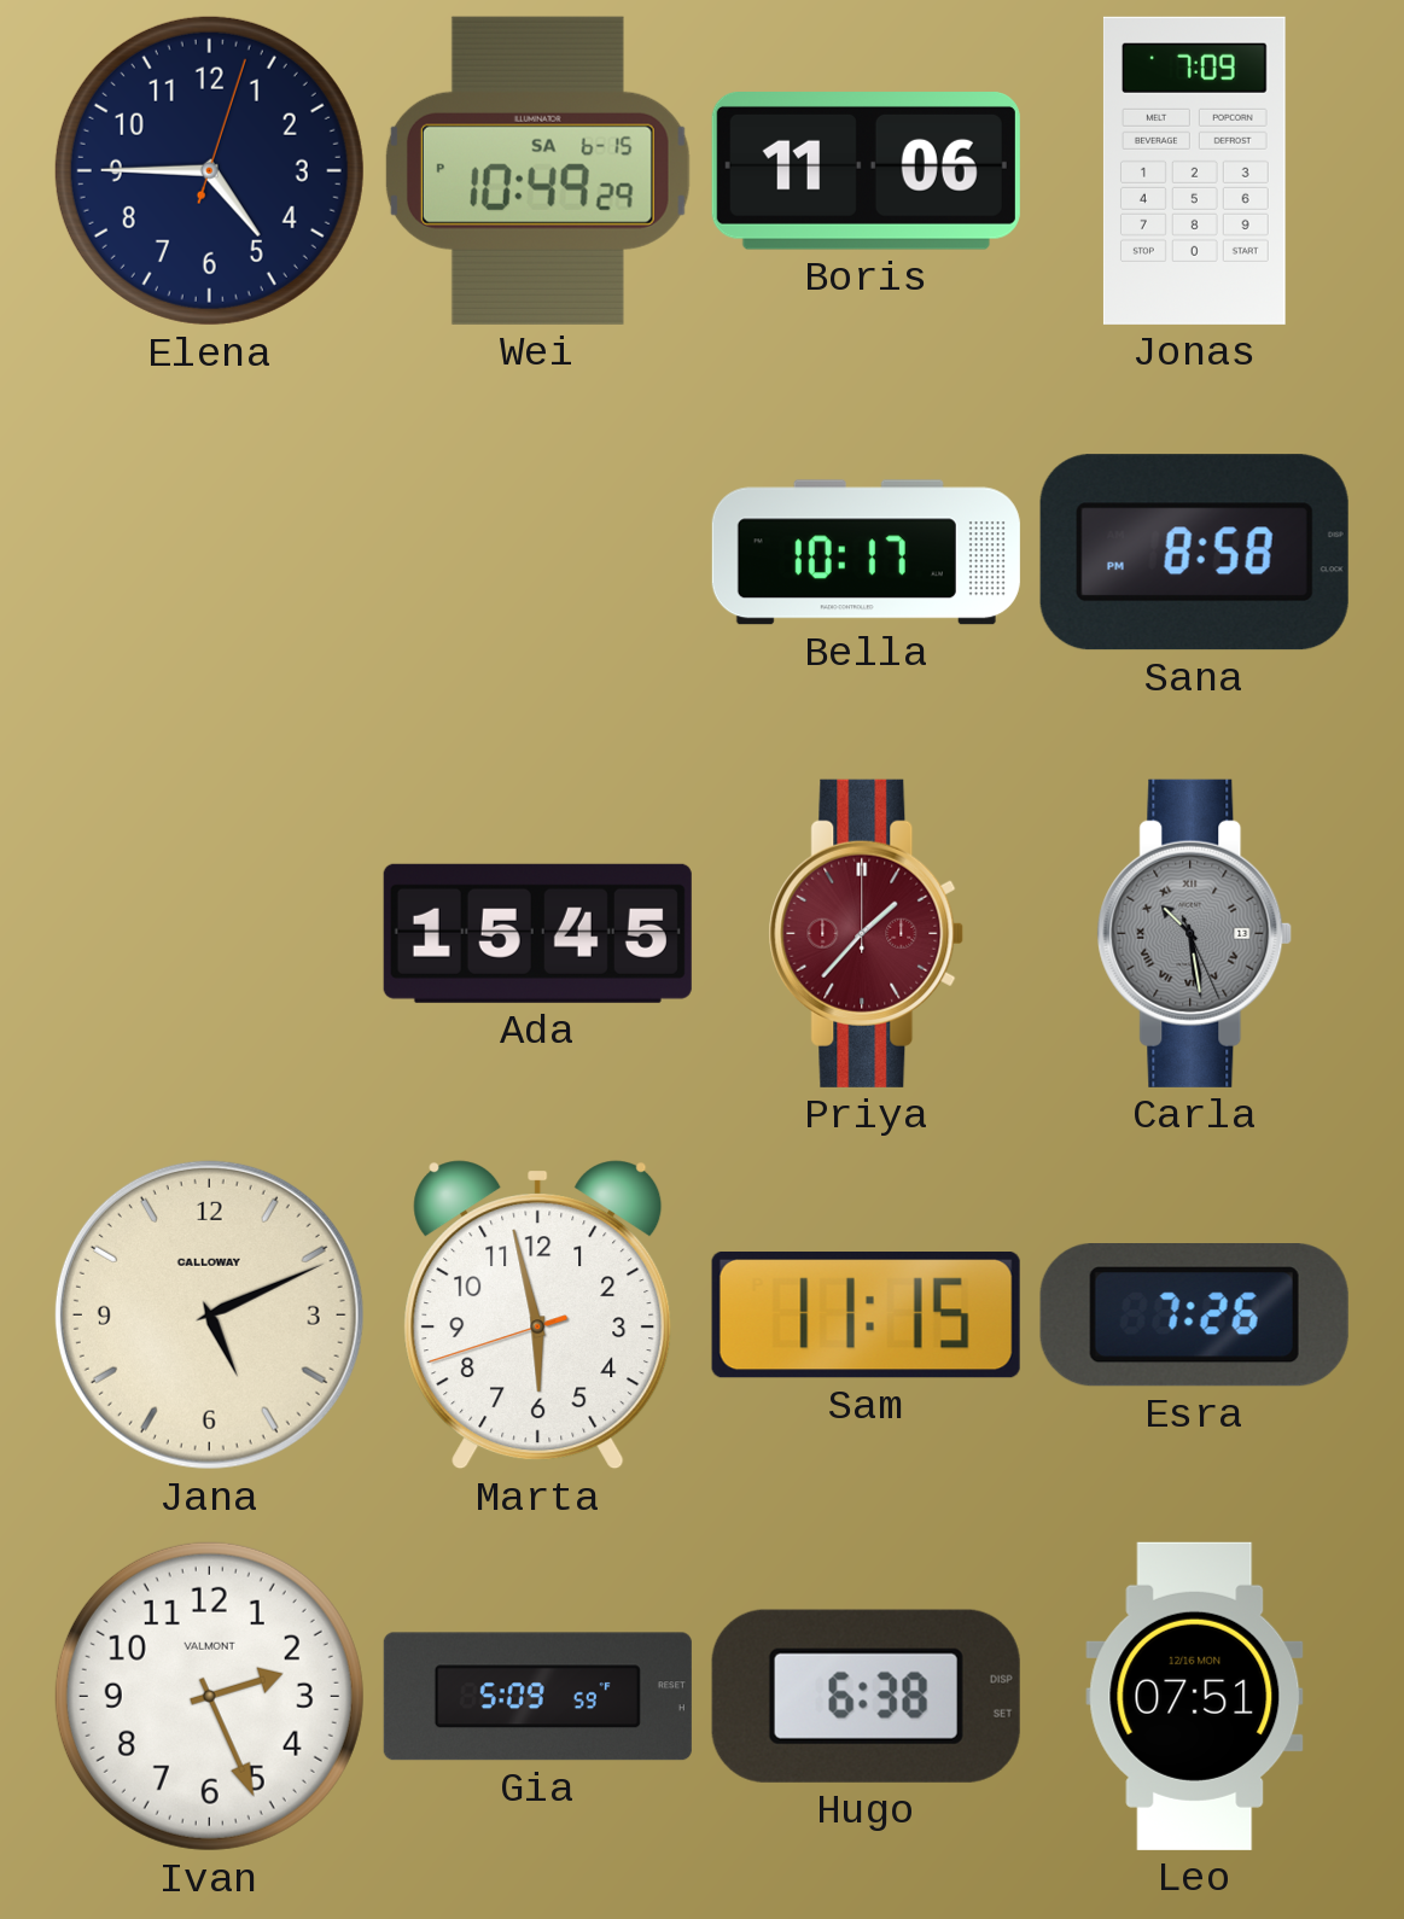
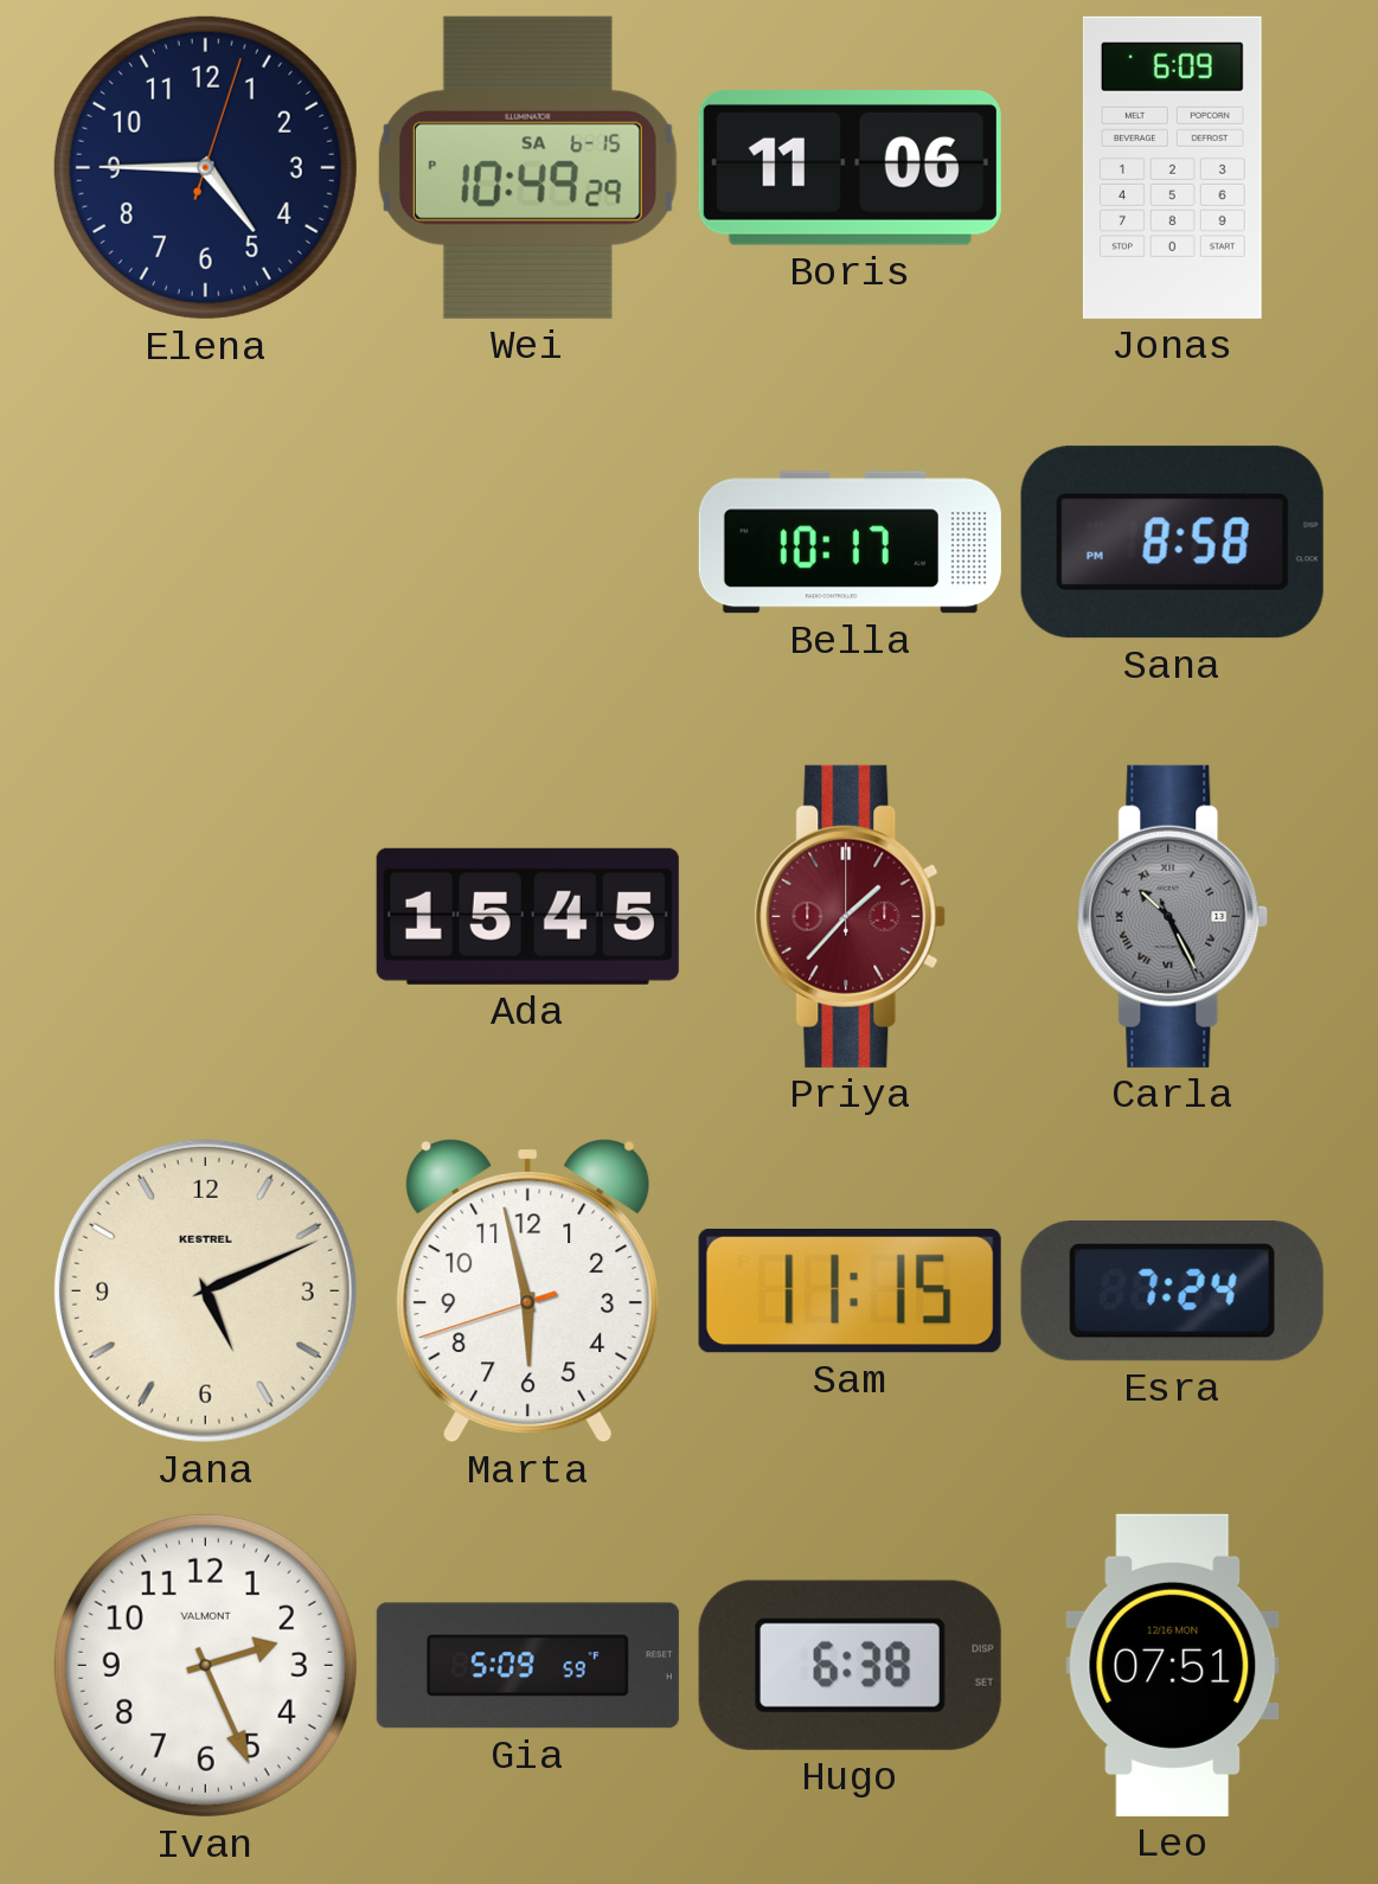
Jonas: 7:09 -> 6:09
Carla: 10:28 -> 10:25
Jana brand: CALLOWAY -> KESTREL
Esra: 7:26 -> 7:24
